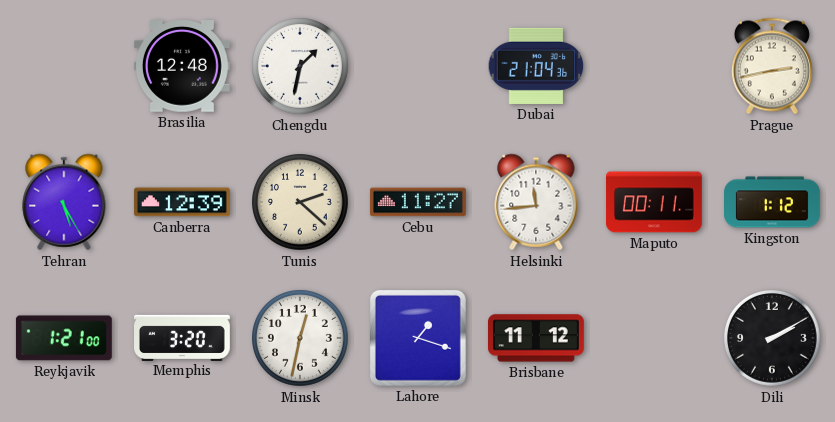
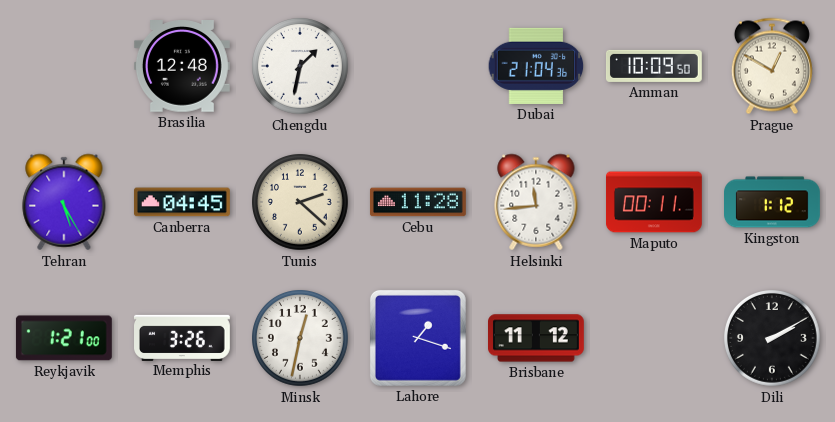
Amman: none -> 10:09
Prague: 2:43 -> 12:50
Canberra: 12:39 -> 04:45
Cebu: 11:27 -> 11:28
Memphis: 3:20 -> 3:26
